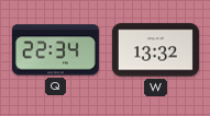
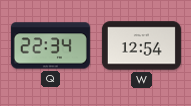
W: 13:32 -> 12:54
